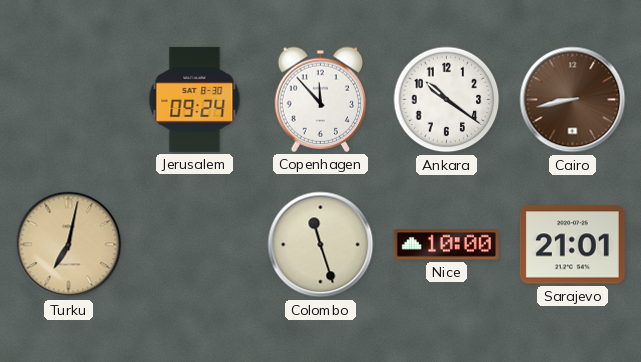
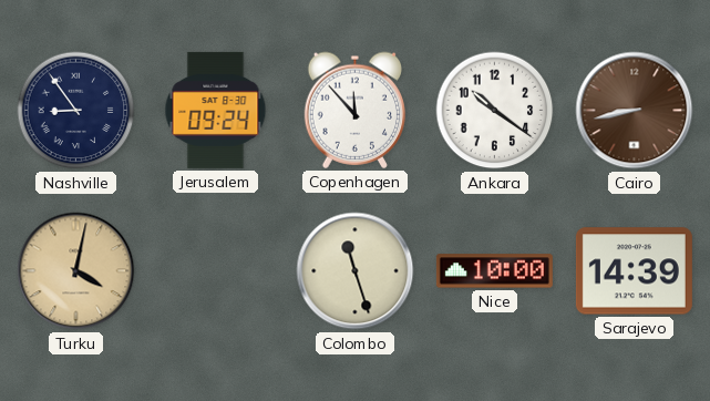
Nashville: none -> 8:54
Turku: 7:02 -> 4:02
Sarajevo: 21:01 -> 14:39
